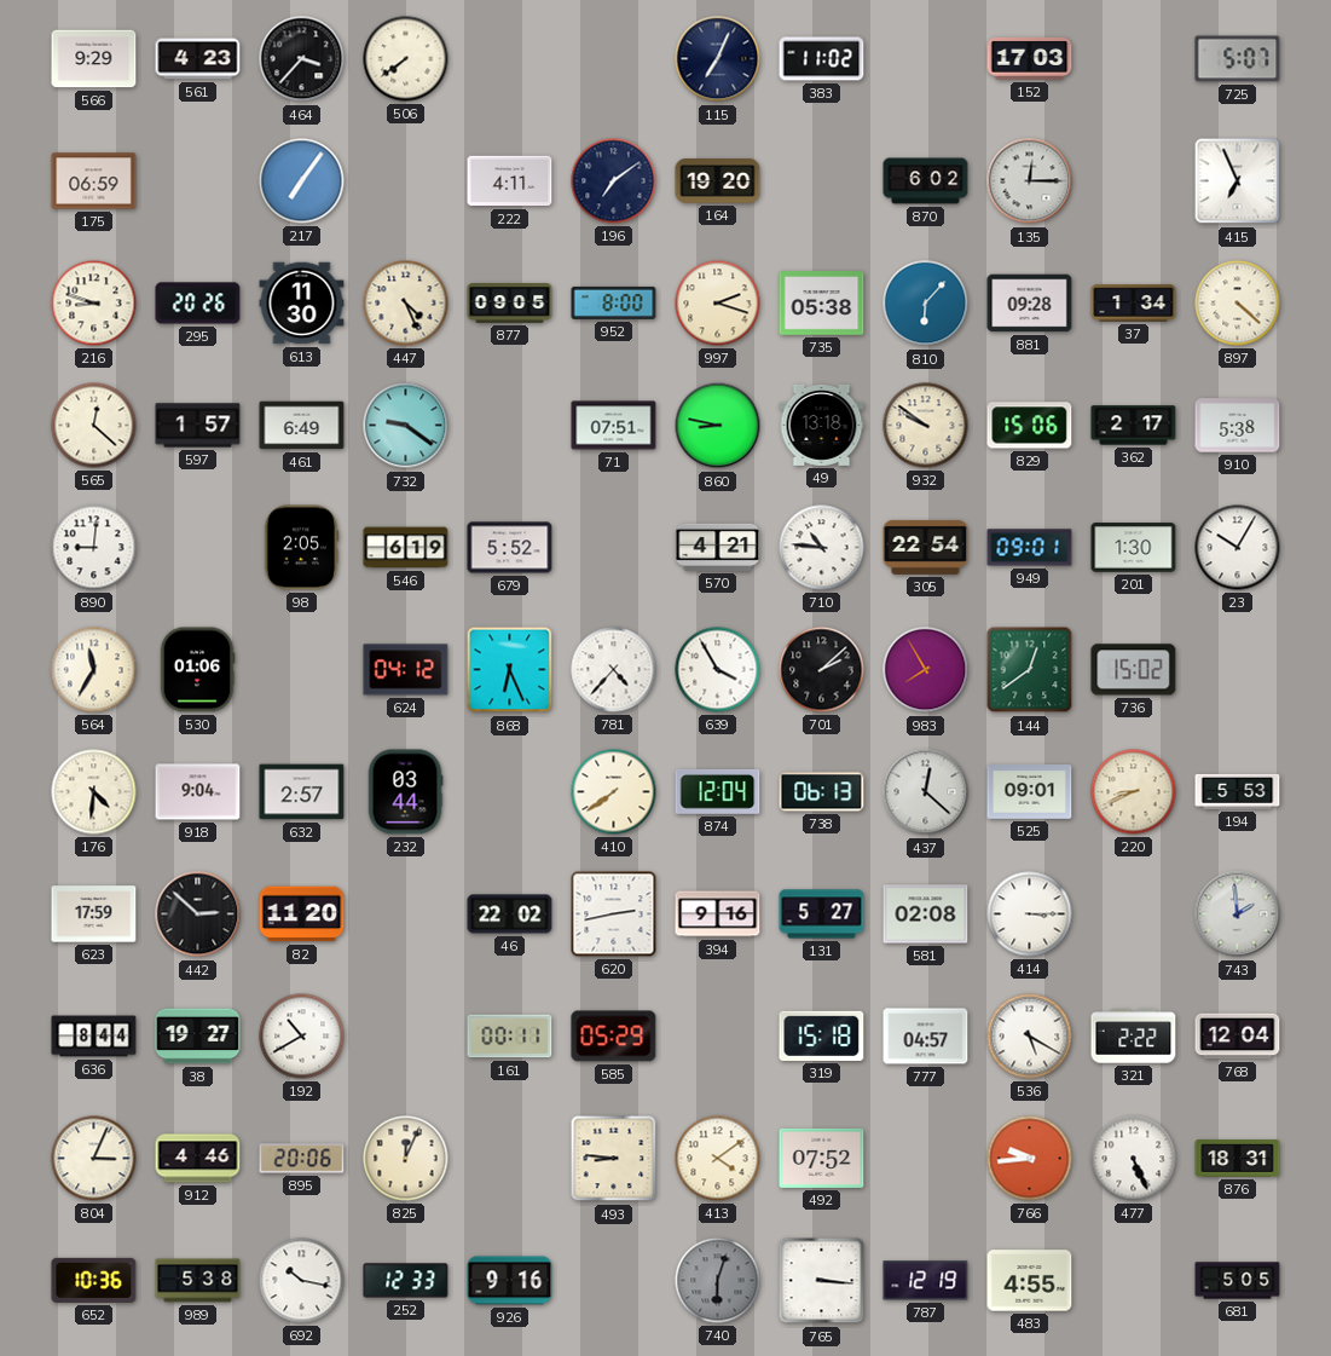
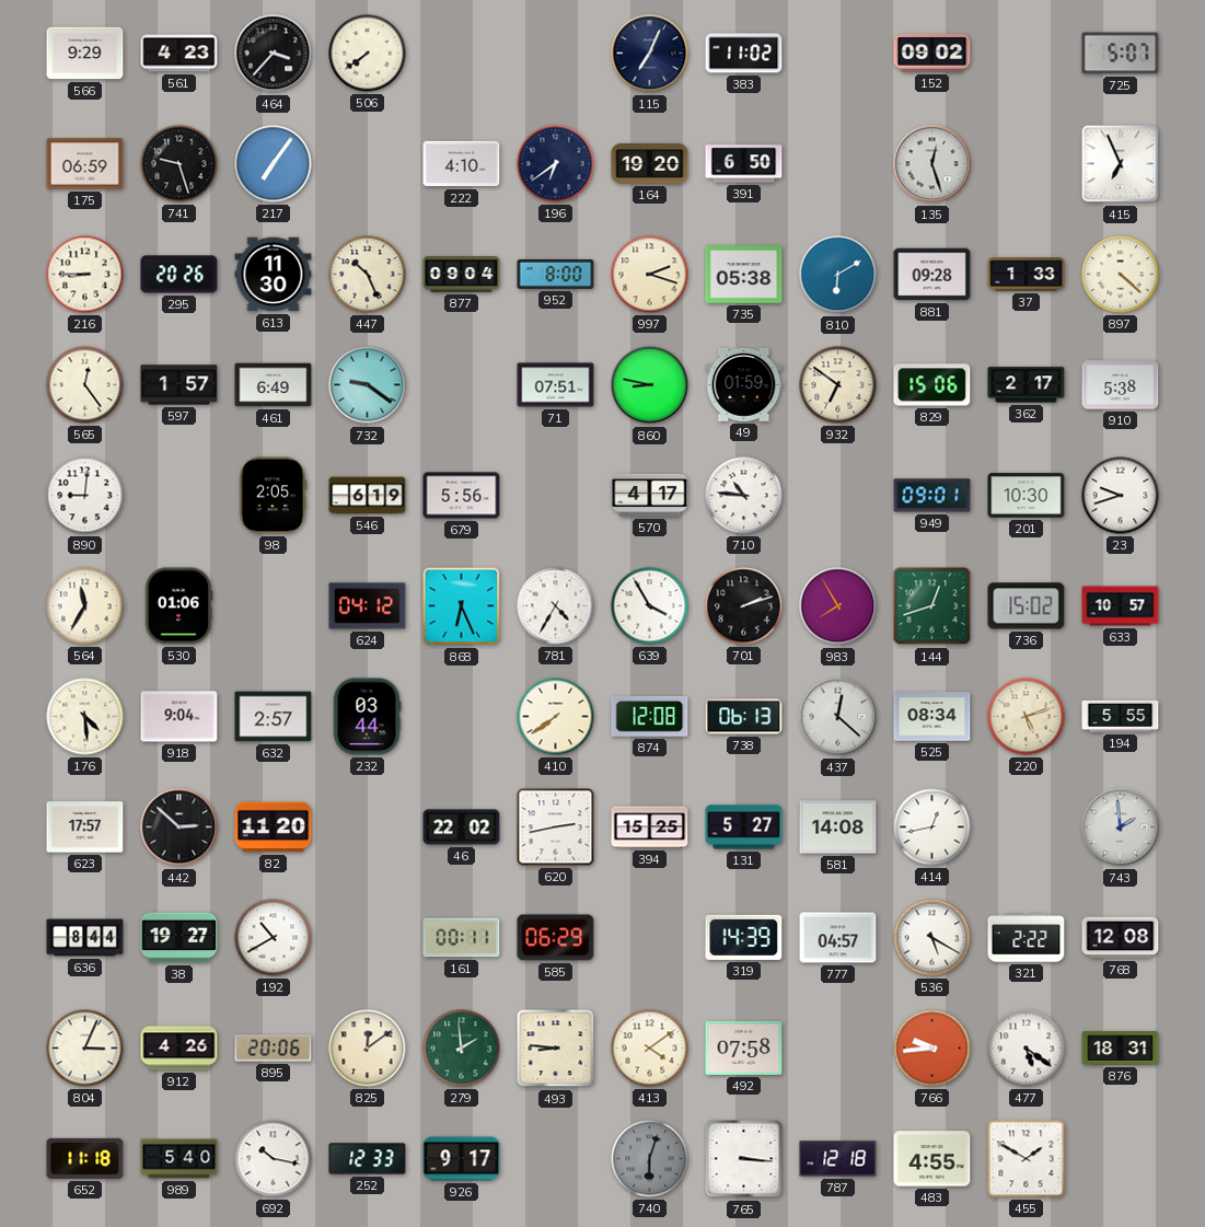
152: 17:03 -> 09:02
741: none -> 9:27
222: 4:11 -> 4:10
196: 7:09 -> 6:39
391: none -> 6:50
870: 6:02 -> none
135: 12:15 -> 12:27
216: 8:48 -> 8:45
447: 4:26 -> 10:26
877: 09:05 -> 09:04
810: 6:07 -> 6:10
37: 1:34 -> 1:33
565: 12:22 -> 12:24
49: 13:18 -> 01:59
932: 9:51 -> 6:51
679: 5:52 -> 5:56
570: 4:21 -> 4:17
305: 22:54 -> none
201: 1:30 -> 10:30
23: 10:05 -> 9:42
781: 4:37 -> 4:35
701: 2:08 -> 2:12
144: 12:39 -> 12:42
633: none -> 10:57
176: 4:31 -> 4:29
874: 12:04 -> 12:08
525: 09:01 -> 08:34
220: 8:41 -> 5:12
194: 5:53 -> 5:55
623: 17:59 -> 17:57
394: 9:16 -> 15:25
581: 02:08 -> 14:08
414: 3:15 -> 12:43
585: 05:29 -> 06:29
319: 15:18 -> 14:39
768: 12:04 -> 12:08
912: 4:46 -> 4:26
825: 12:04 -> 12:09
279: none -> 1:59
492: 07:52 -> 07:58
477: 5:26 -> 5:21
652: 10:36 -> 11:18
989: 5:38 -> 5:40
926: 9:16 -> 9:17
787: 12:19 -> 12:18
455: none -> 1:50
681: 5:05 -> none
